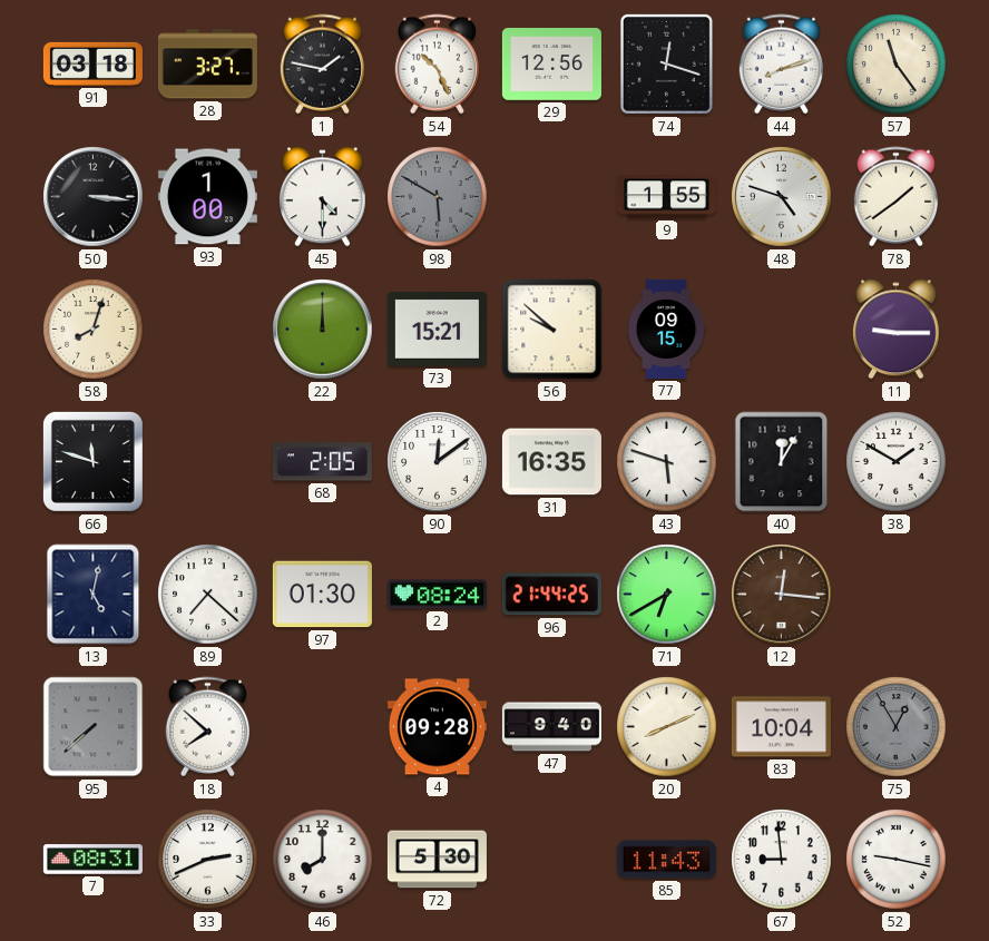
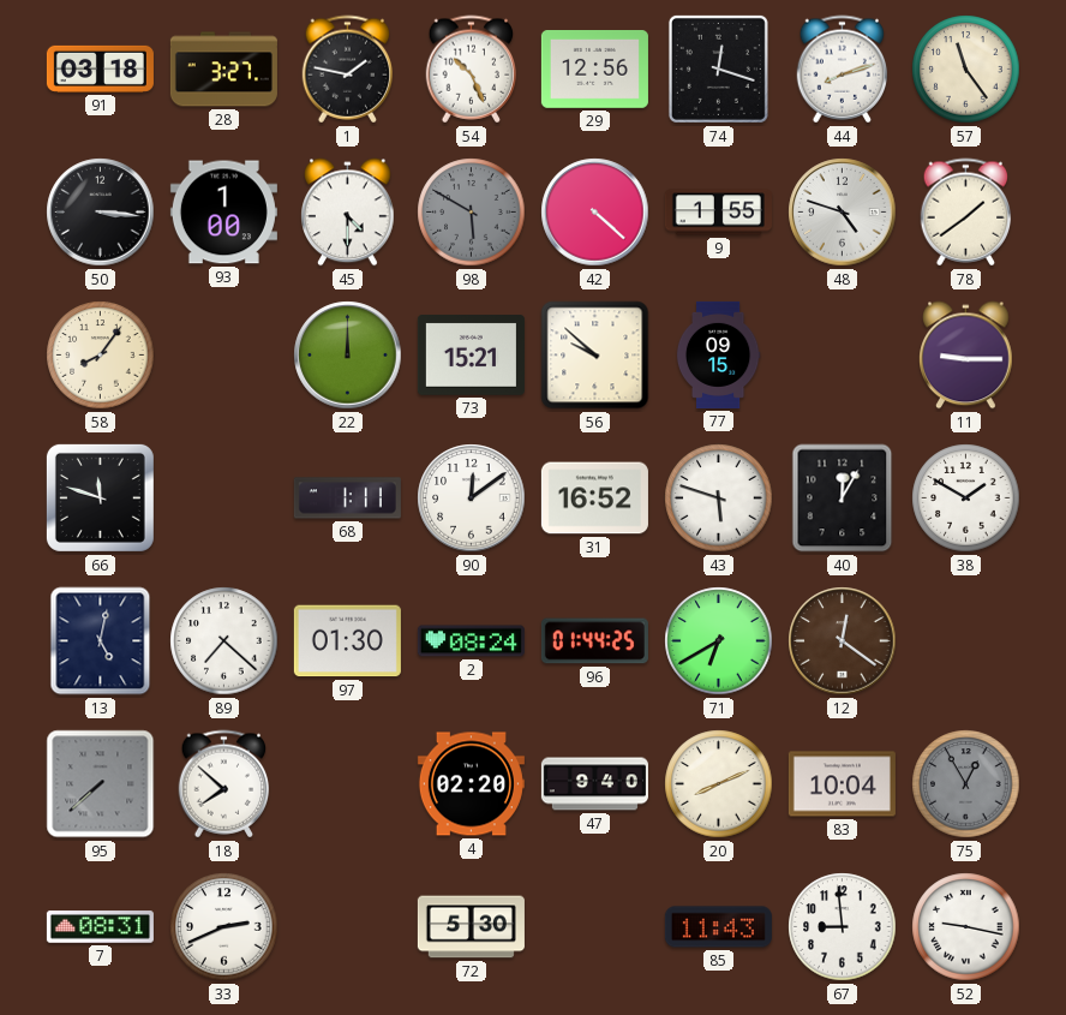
42: none -> 4:22
58: 8:03 -> 8:06
68: 2:05 -> 1:11
31: 16:35 -> 16:52
96: 21:44 -> 01:44
12: 12:16 -> 12:21
4: 09:28 -> 02:20
46: 8:00 -> none
